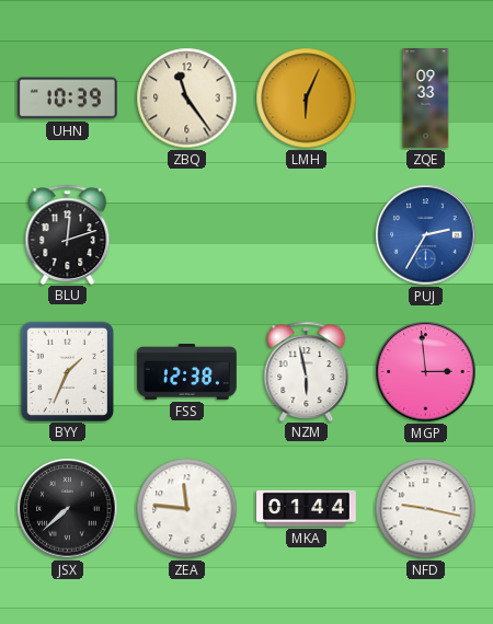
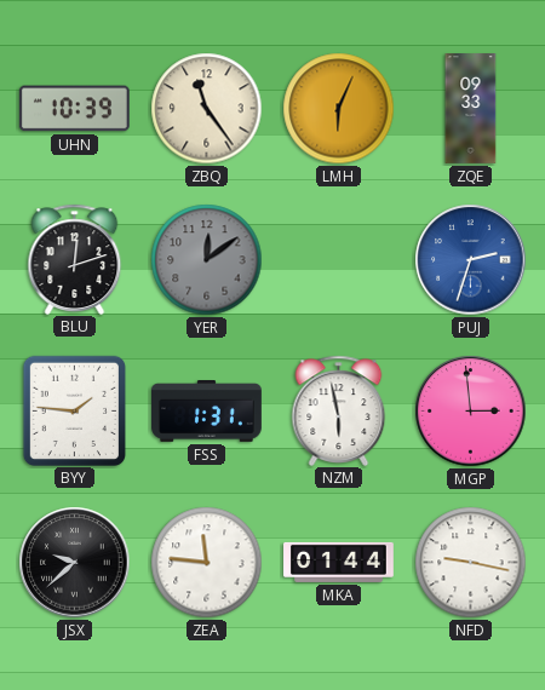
YER: none -> 12:09
PUJ: 2:35 -> 2:33
BYY: 1:34 -> 1:46
FSS: 12:38 -> 1:31
JSX: 7:38 -> 9:38
